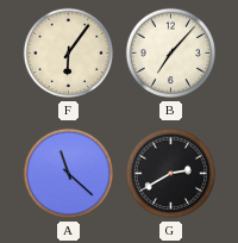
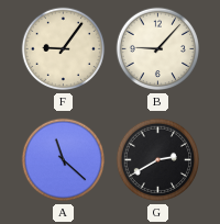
F: 6:06 -> 9:06
B: 7:07 -> 9:07
